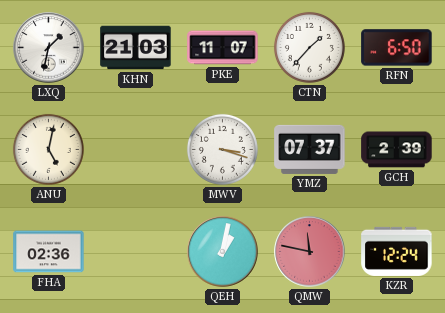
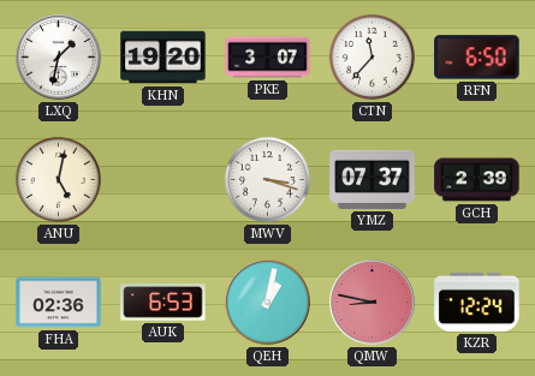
KHN: 21:03 -> 19:20
PKE: 11:07 -> 3:07
CTN: 1:37 -> 11:37
AUK: none -> 6:53
QMW: 11:47 -> 8:47
